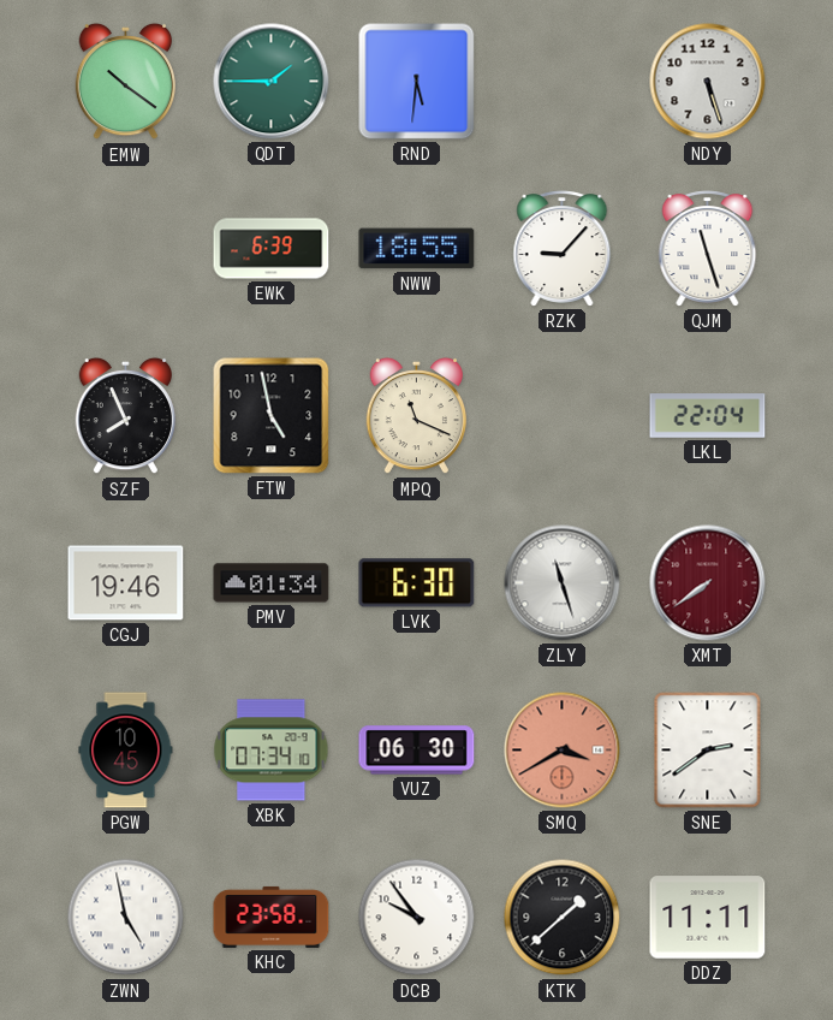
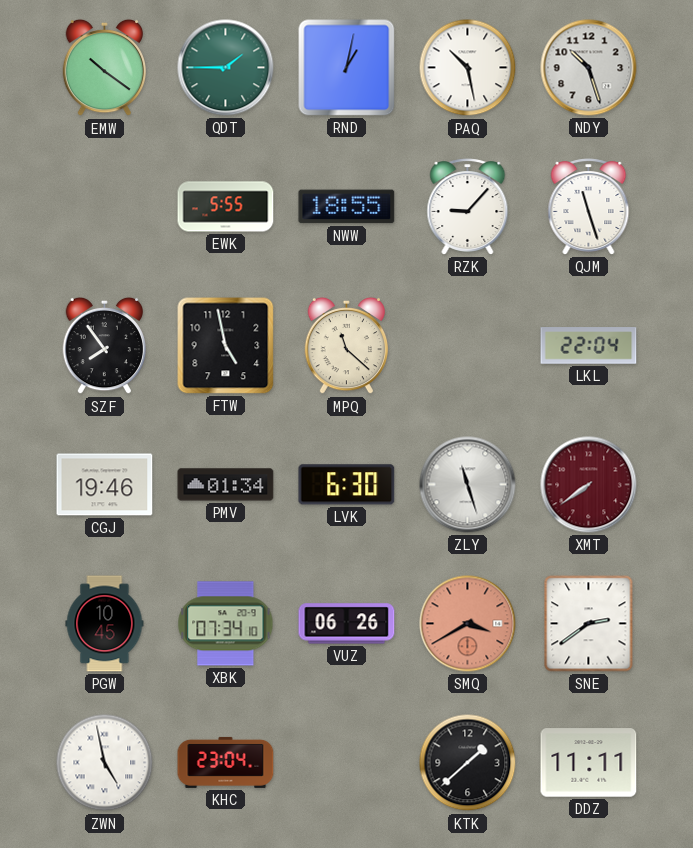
RND: 5:31 -> 1:02
PAQ: none -> 10:28
NDY: 5:27 -> 10:27
EWK: 6:39 -> 5:55
SZF: 7:56 -> 7:54
MPQ: 11:19 -> 11:22
VUZ: 06:30 -> 06:26
KHC: 23:58 -> 23:04
DCB: 9:54 -> none
